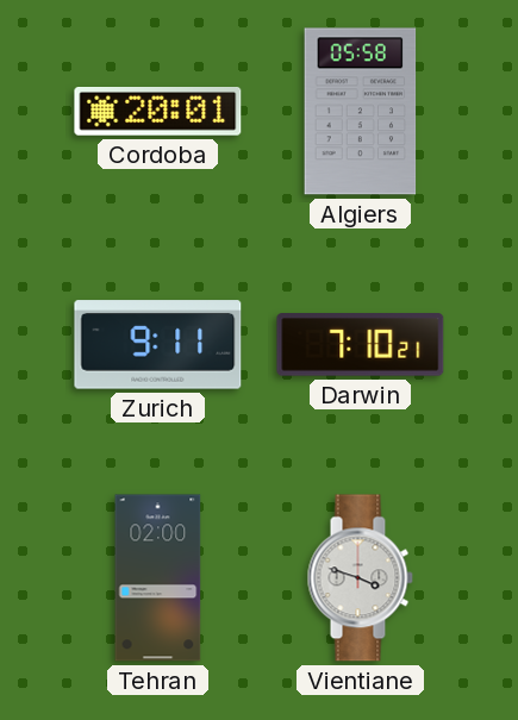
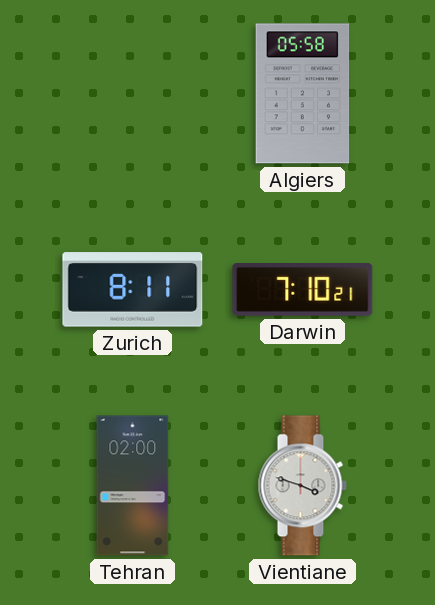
Cordoba: 20:01 -> none
Zurich: 9:11 -> 8:11
